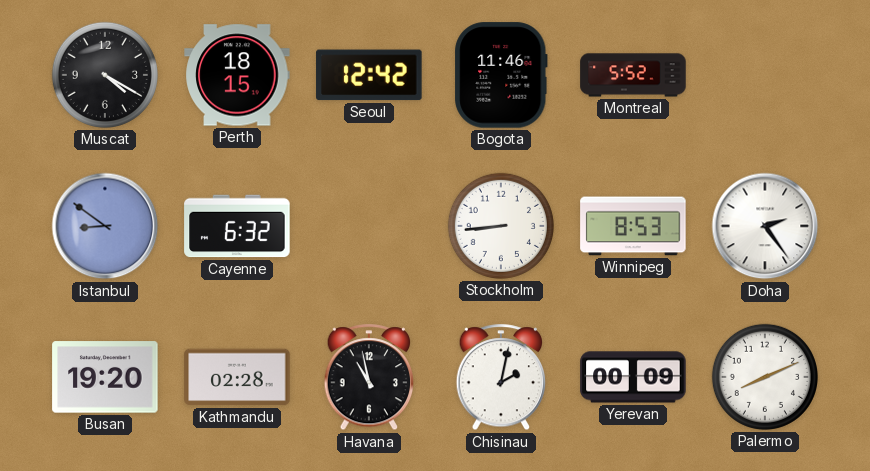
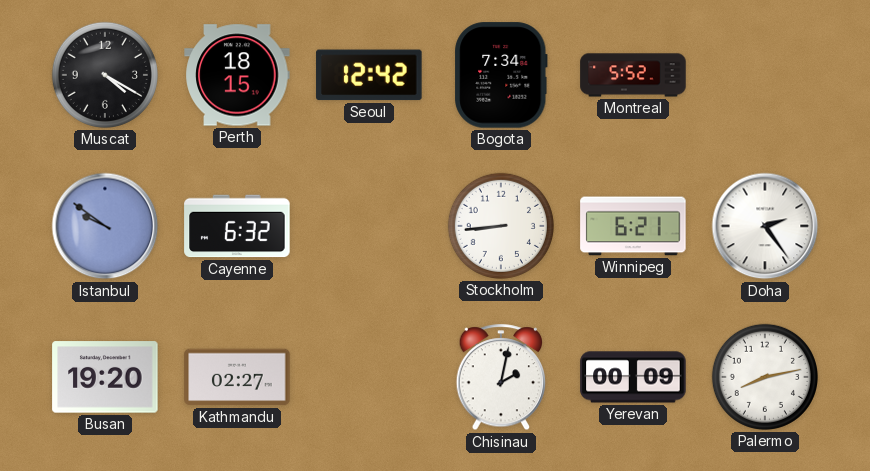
Bogota: 11:46 -> 7:34
Istanbul: 8:51 -> 9:51
Winnipeg: 8:53 -> 6:21
Kathmandu: 02:28 -> 02:27
Havana: 10:58 -> none
Palermo: 8:11 -> 8:13
